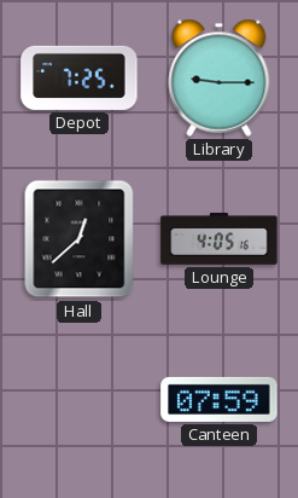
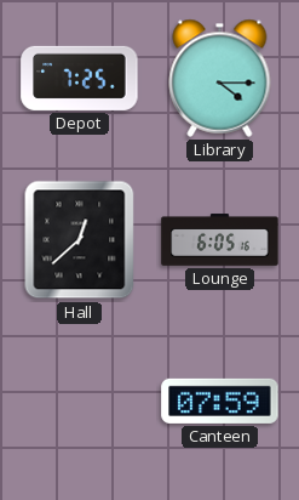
Library: 9:15 -> 4:15
Lounge: 4:05 -> 6:05
